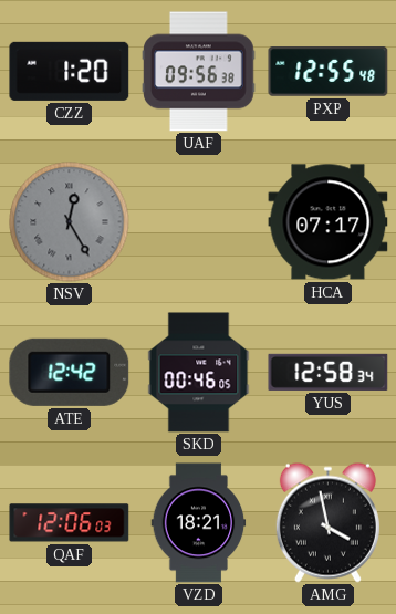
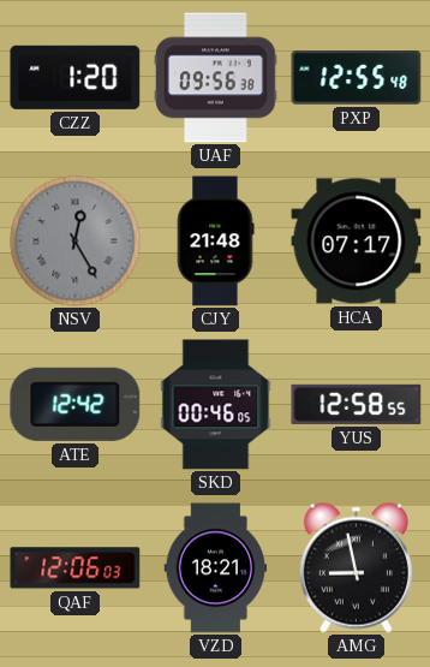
CJY: none -> 21:48
YUS: 12:58:34 -> 12:58:55
AMG: 3:58 -> 8:58
